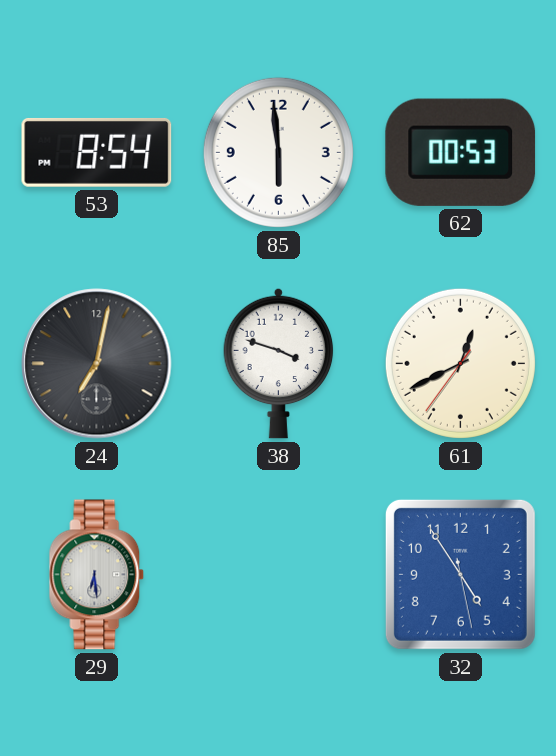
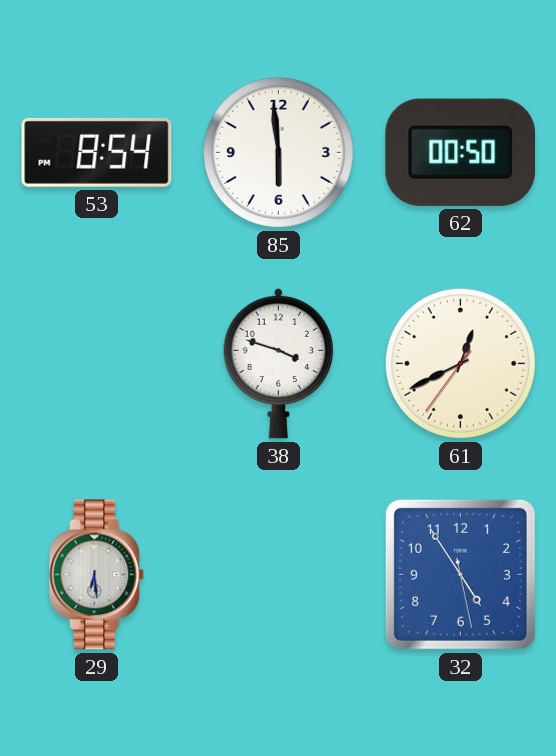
62: 00:53 -> 00:50
24: 7:02 -> none
